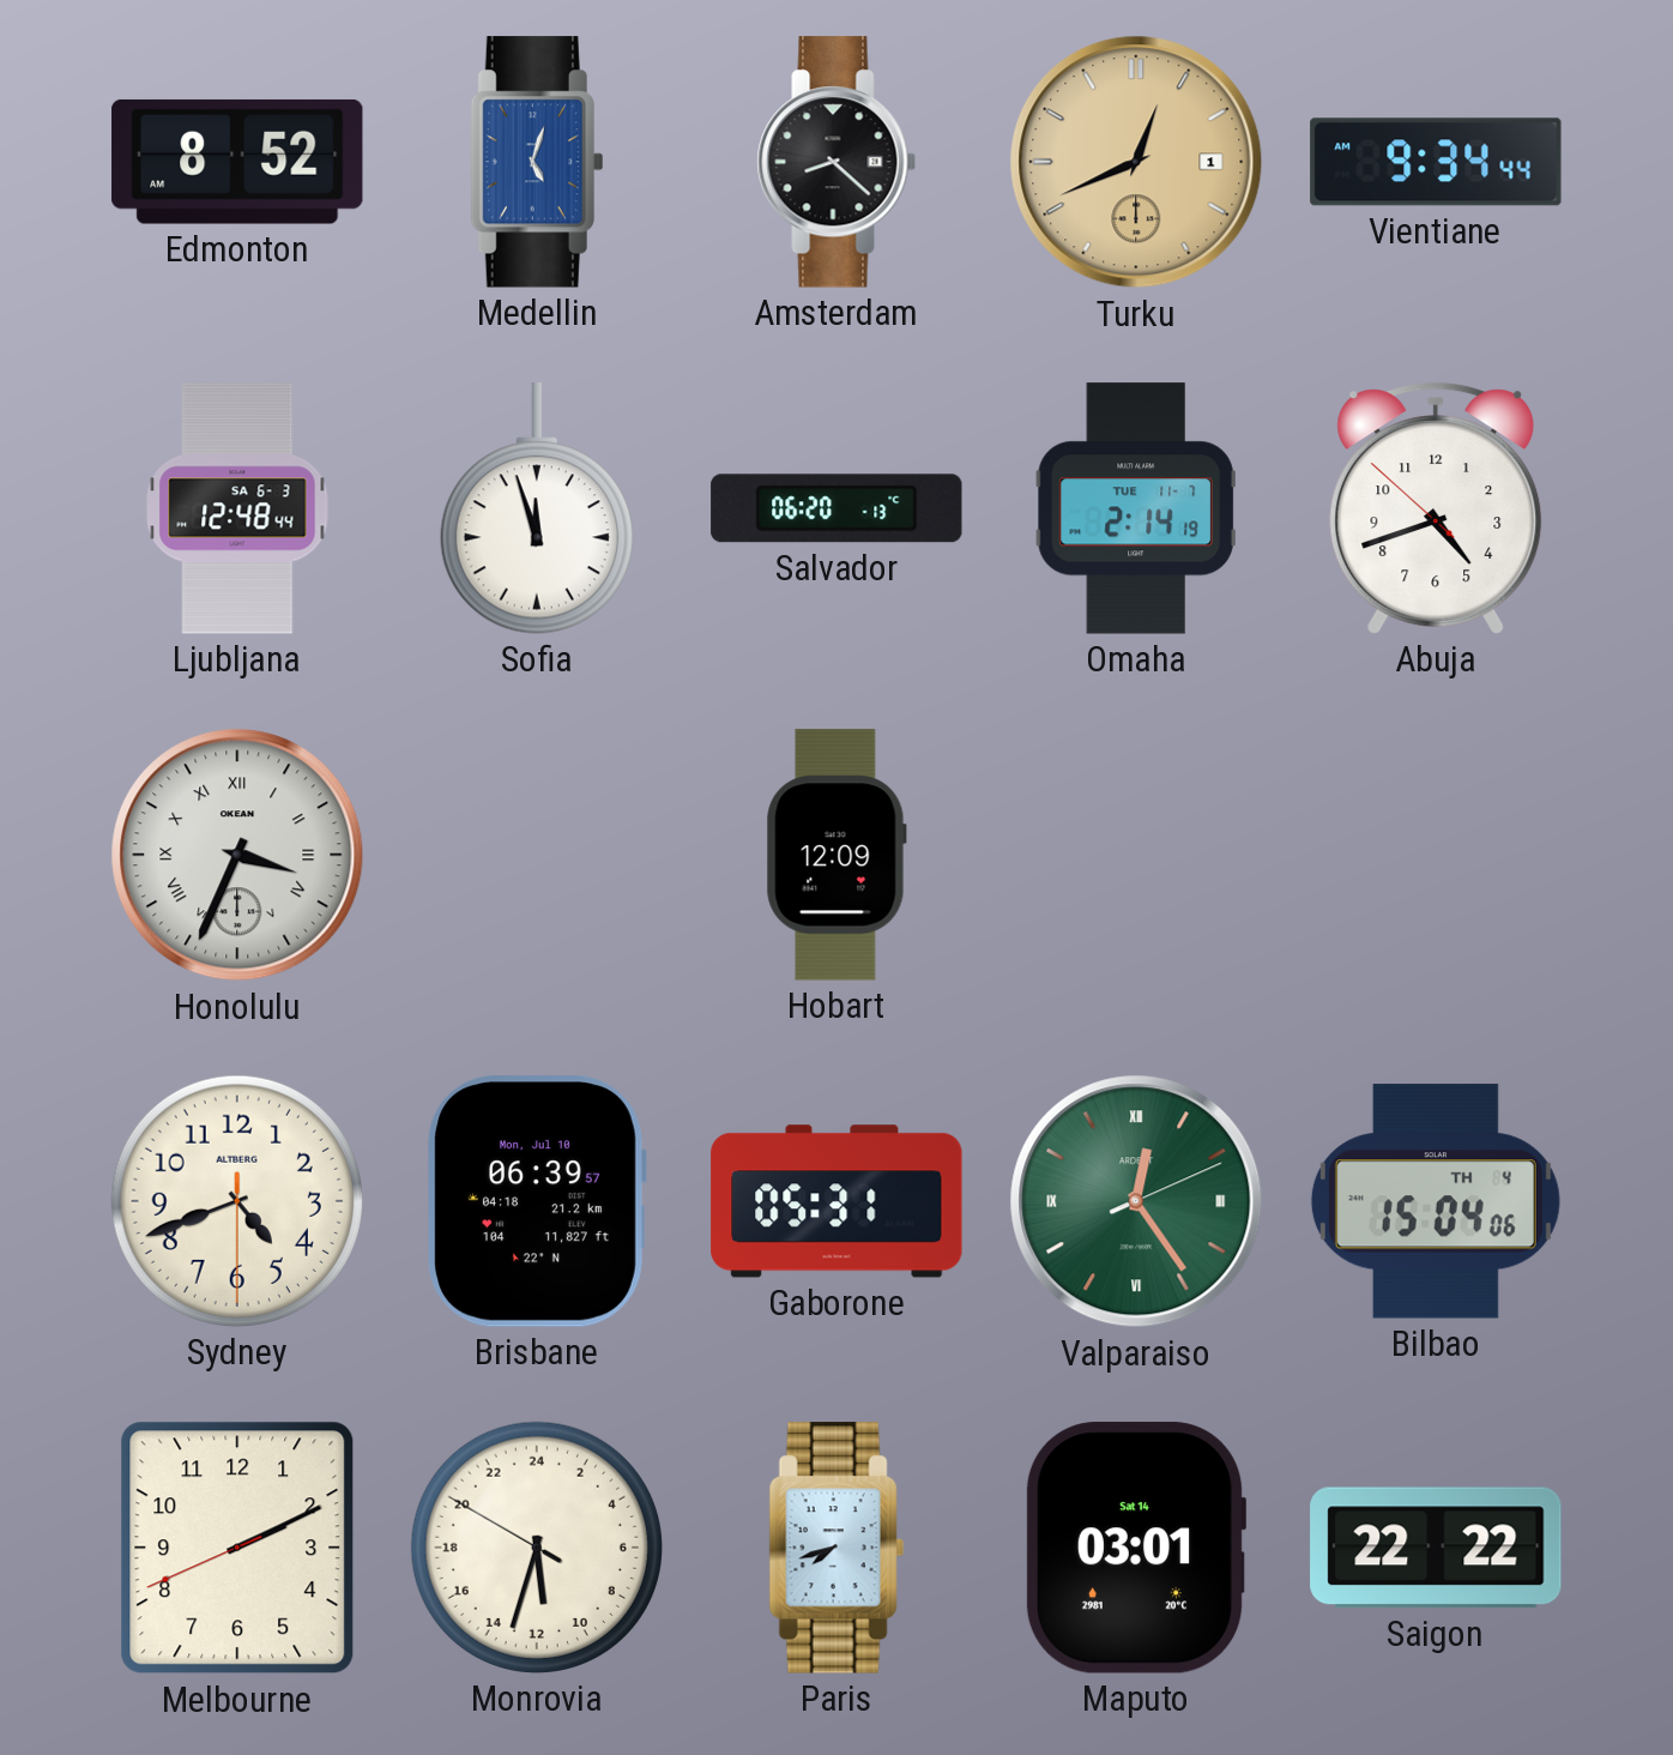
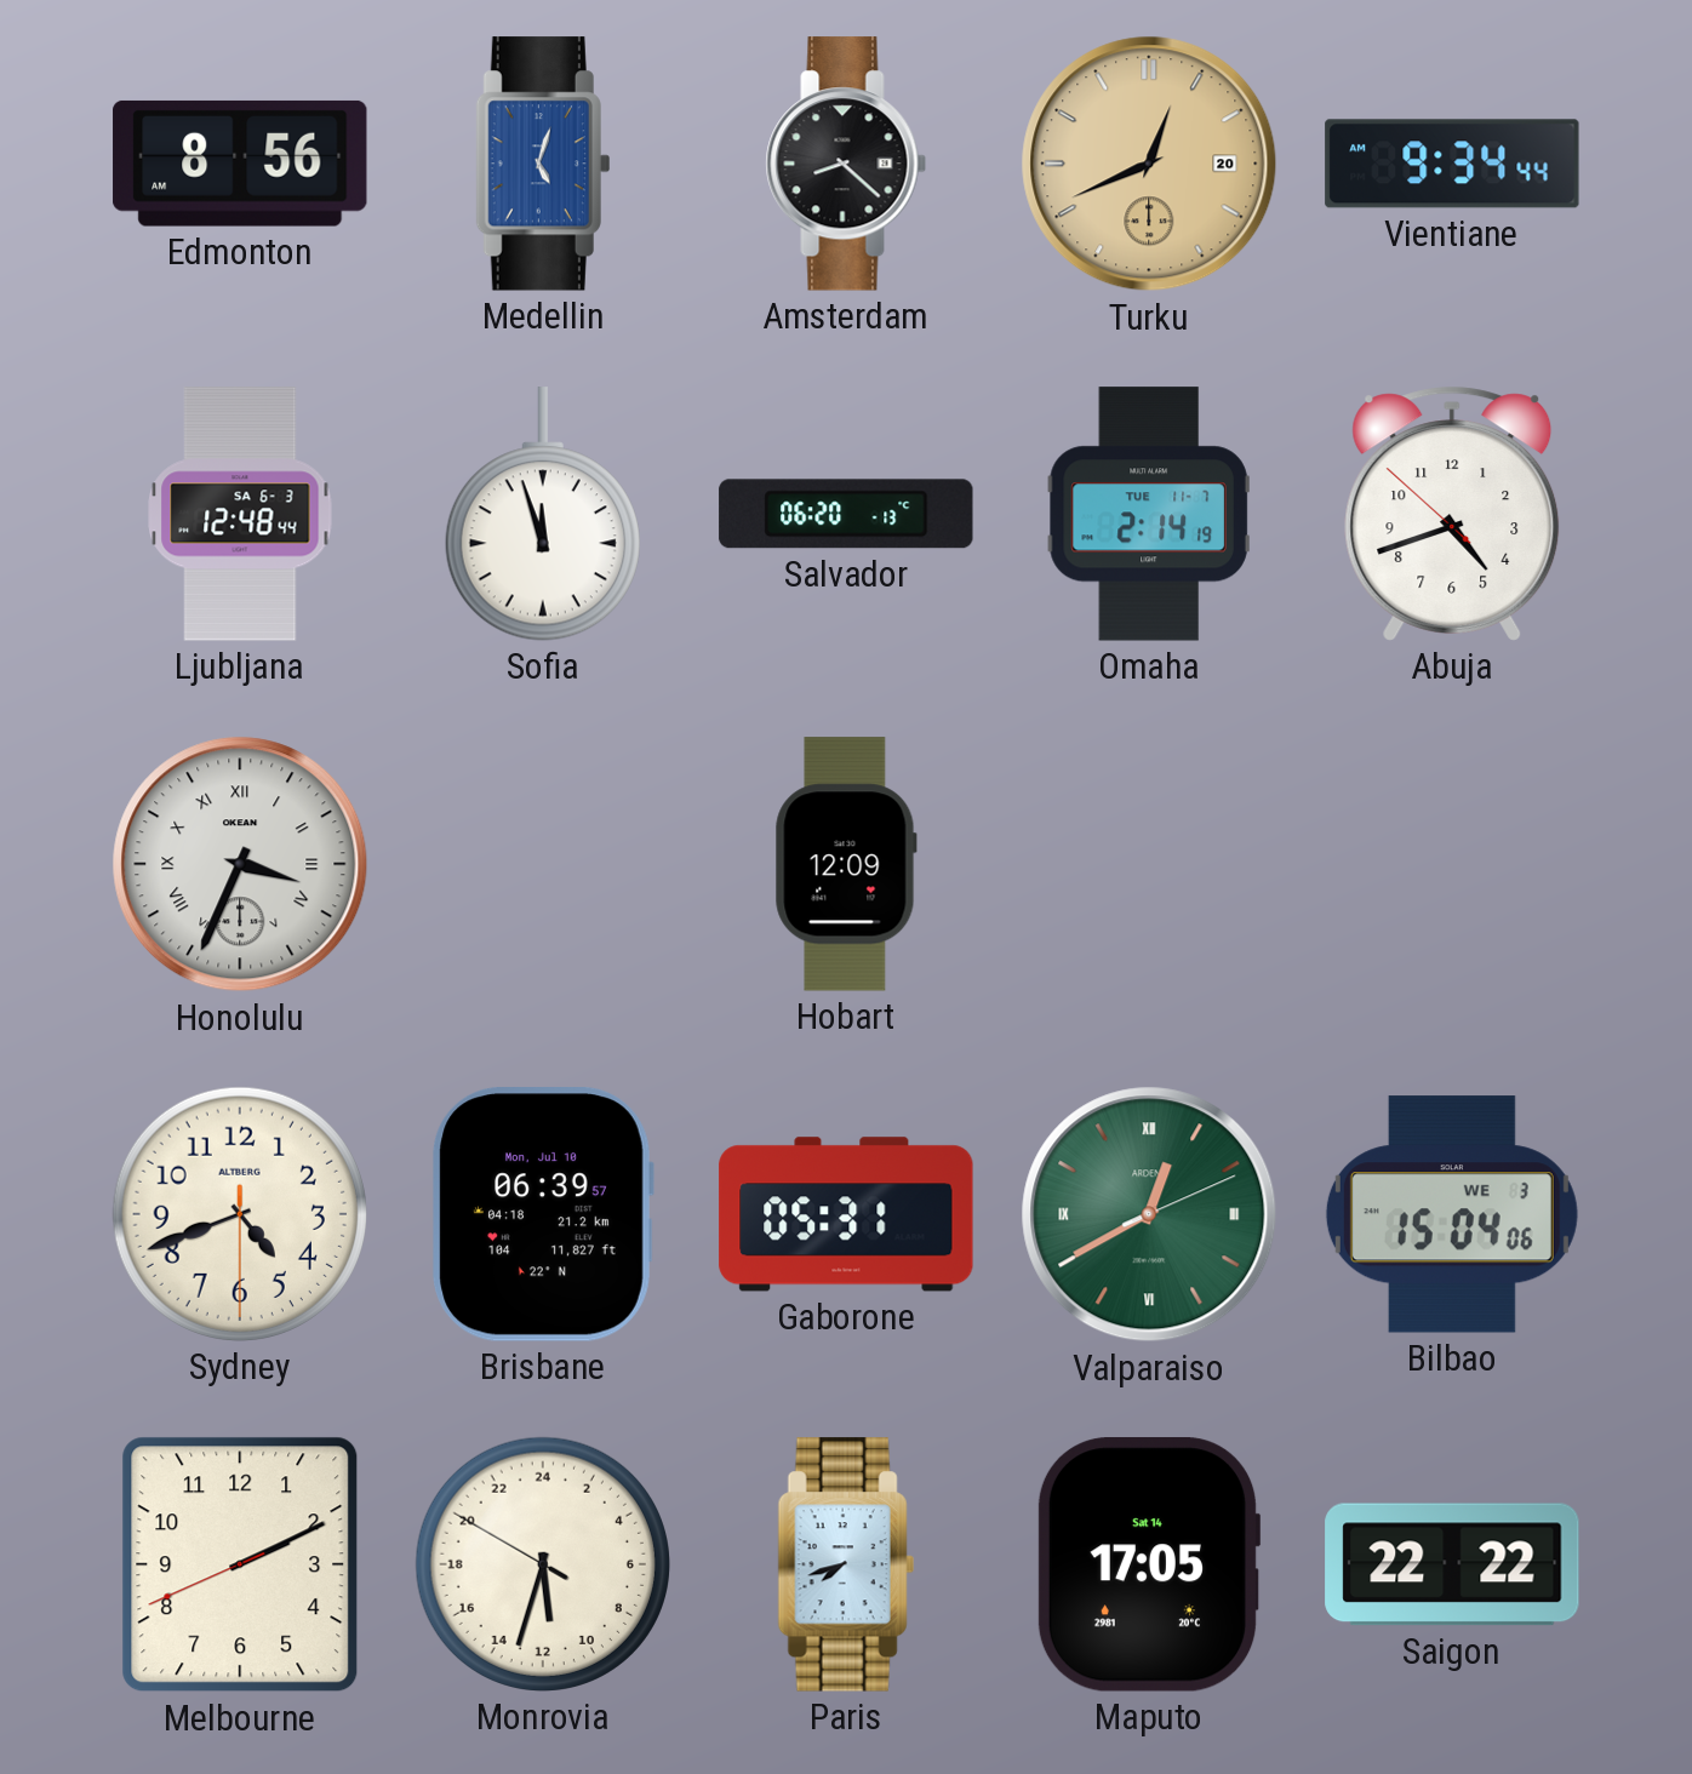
Edmonton: 8:52 -> 8:56
Turku date: 1 -> 20
Valparaiso: 12:24 -> 12:40
Bilbao date: TH 4 -> WE 3
Maputo: 03:01 -> 17:05
